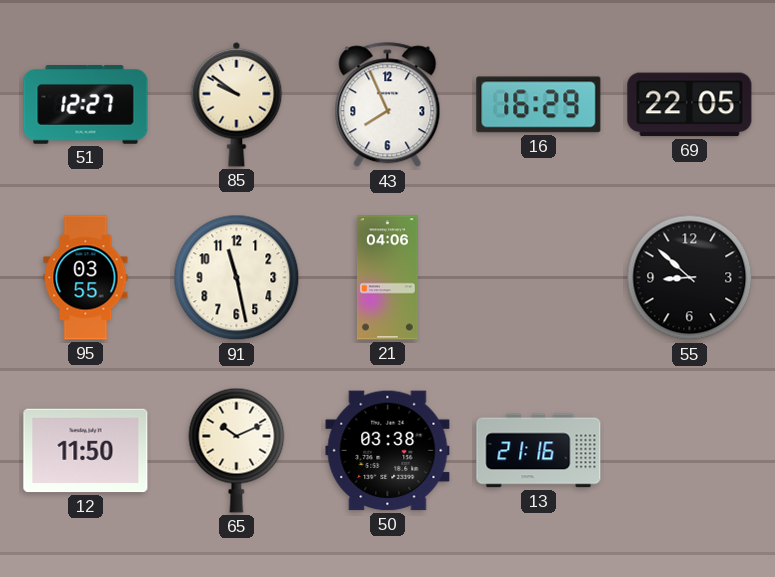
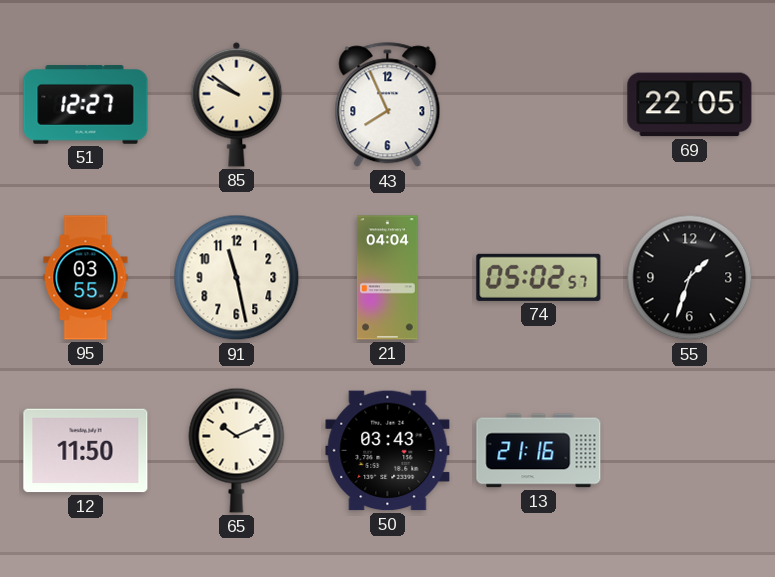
16: 16:29 -> none
21: 04:06 -> 04:04
74: none -> 05:02
55: 8:52 -> 1:33
50: 03:38 -> 03:43
